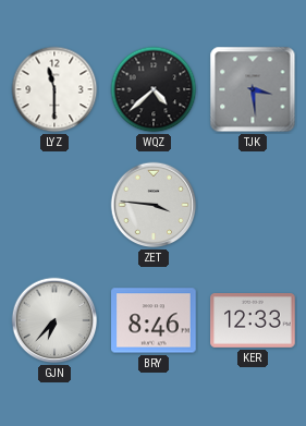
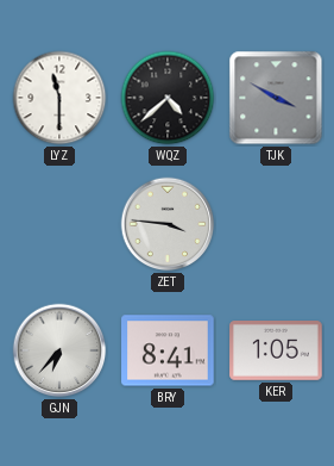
TJK: 3:29 -> 3:50
BRY: 8:46 -> 8:41
KER: 12:33 -> 1:05
